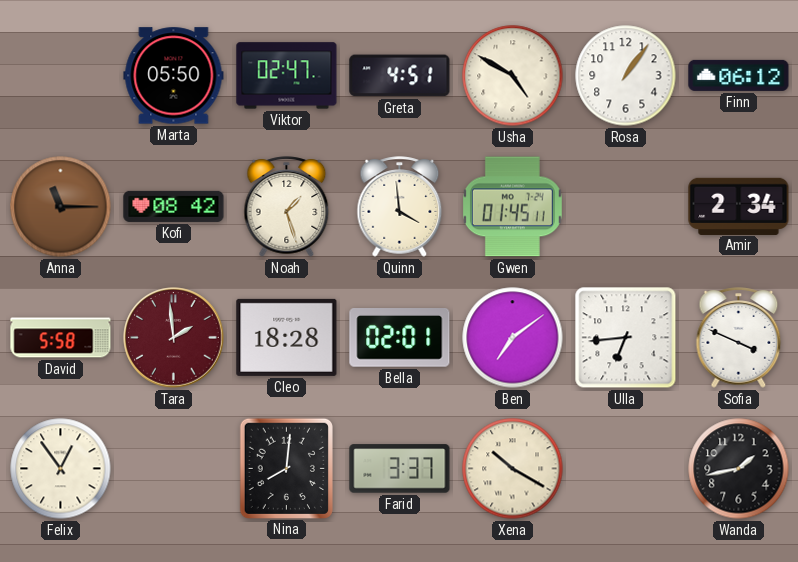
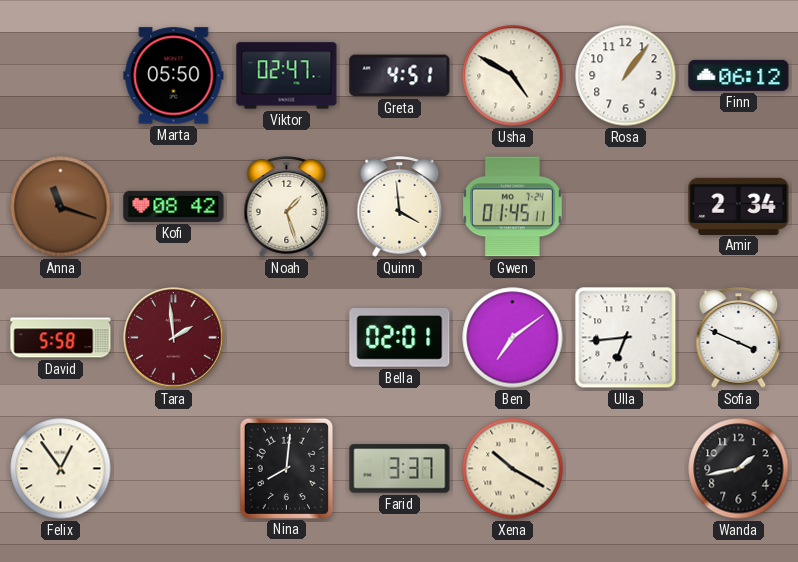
Anna: 11:15 -> 11:18
Cleo: 18:28 -> none
